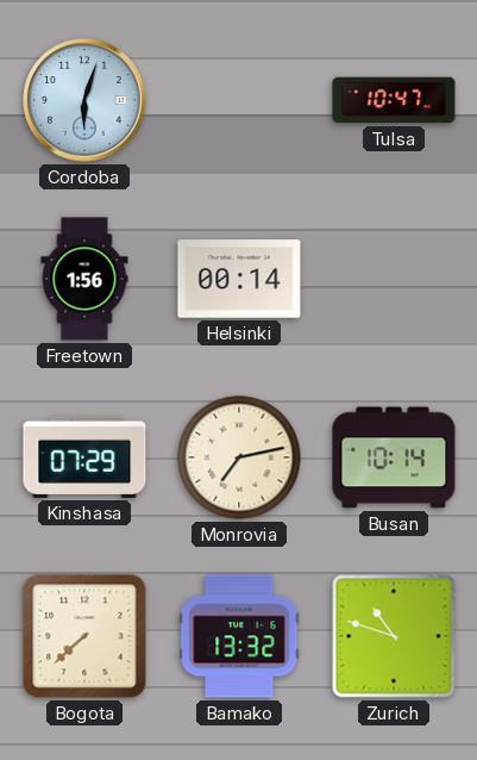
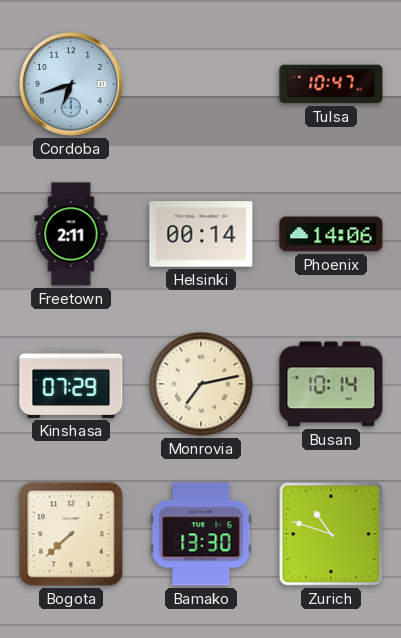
Cordoba: 6:03 -> 6:42
Freetown: 1:56 -> 2:11
Phoenix: none -> 14:06
Bamako: 13:32 -> 13:30
